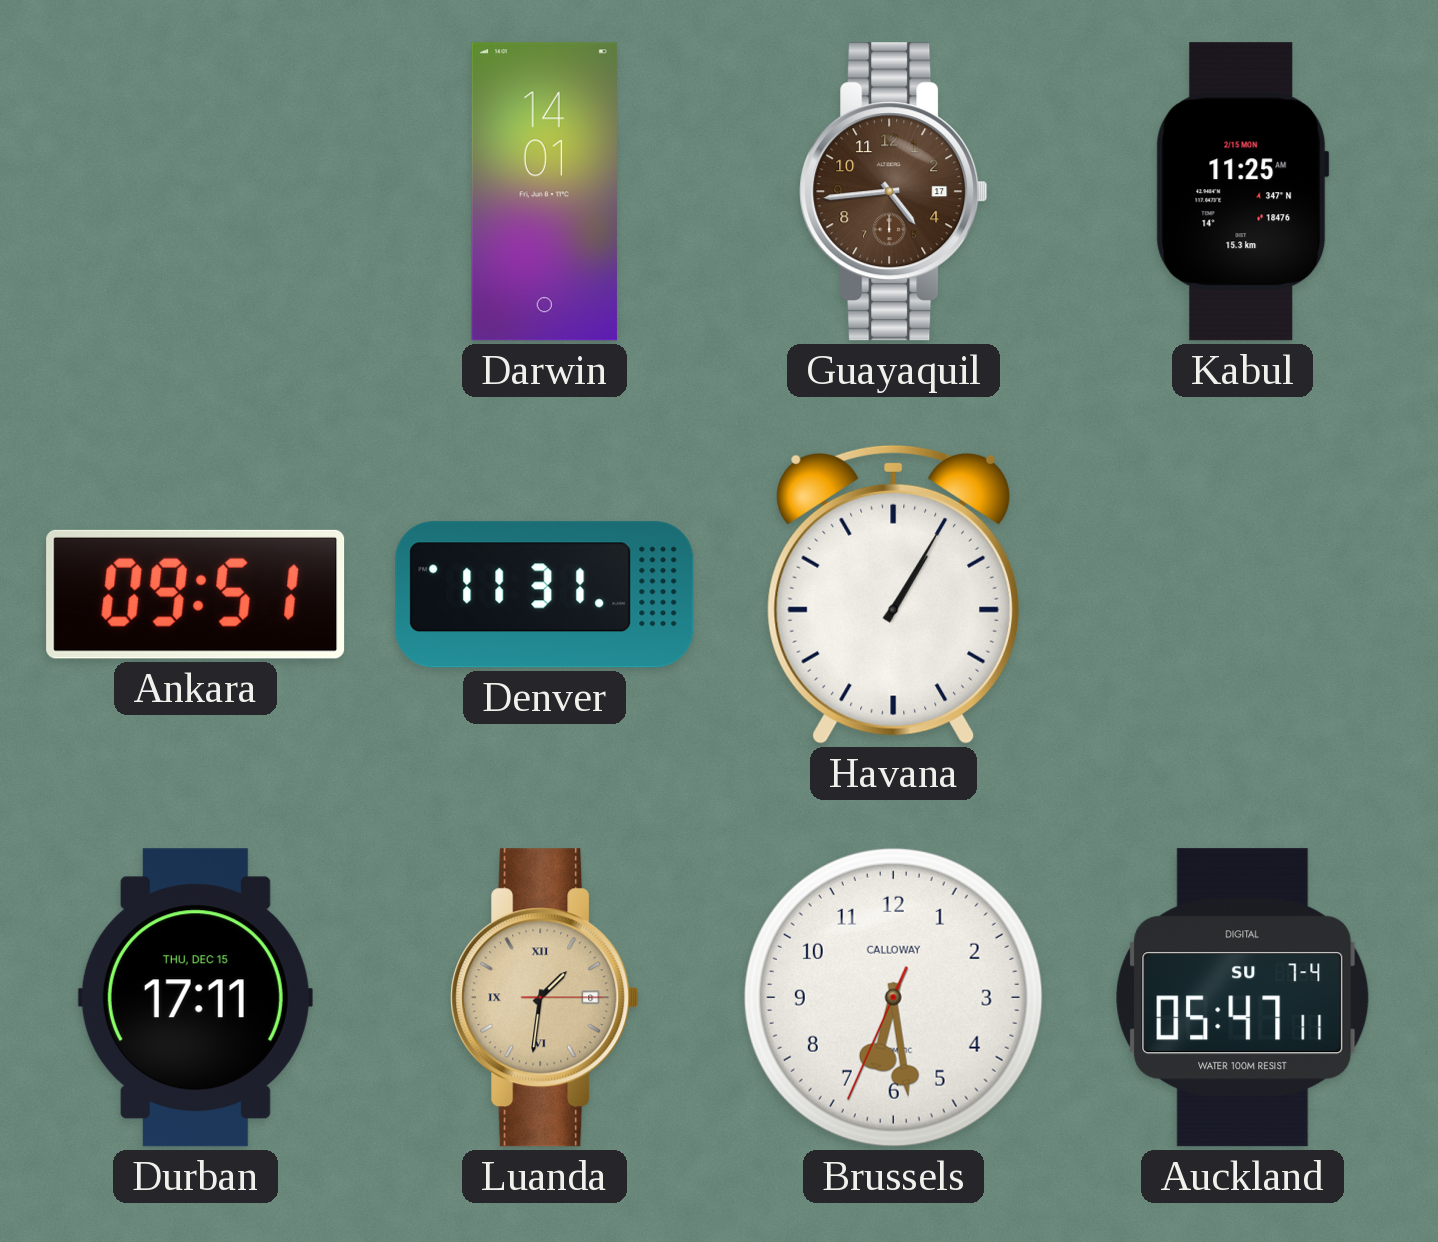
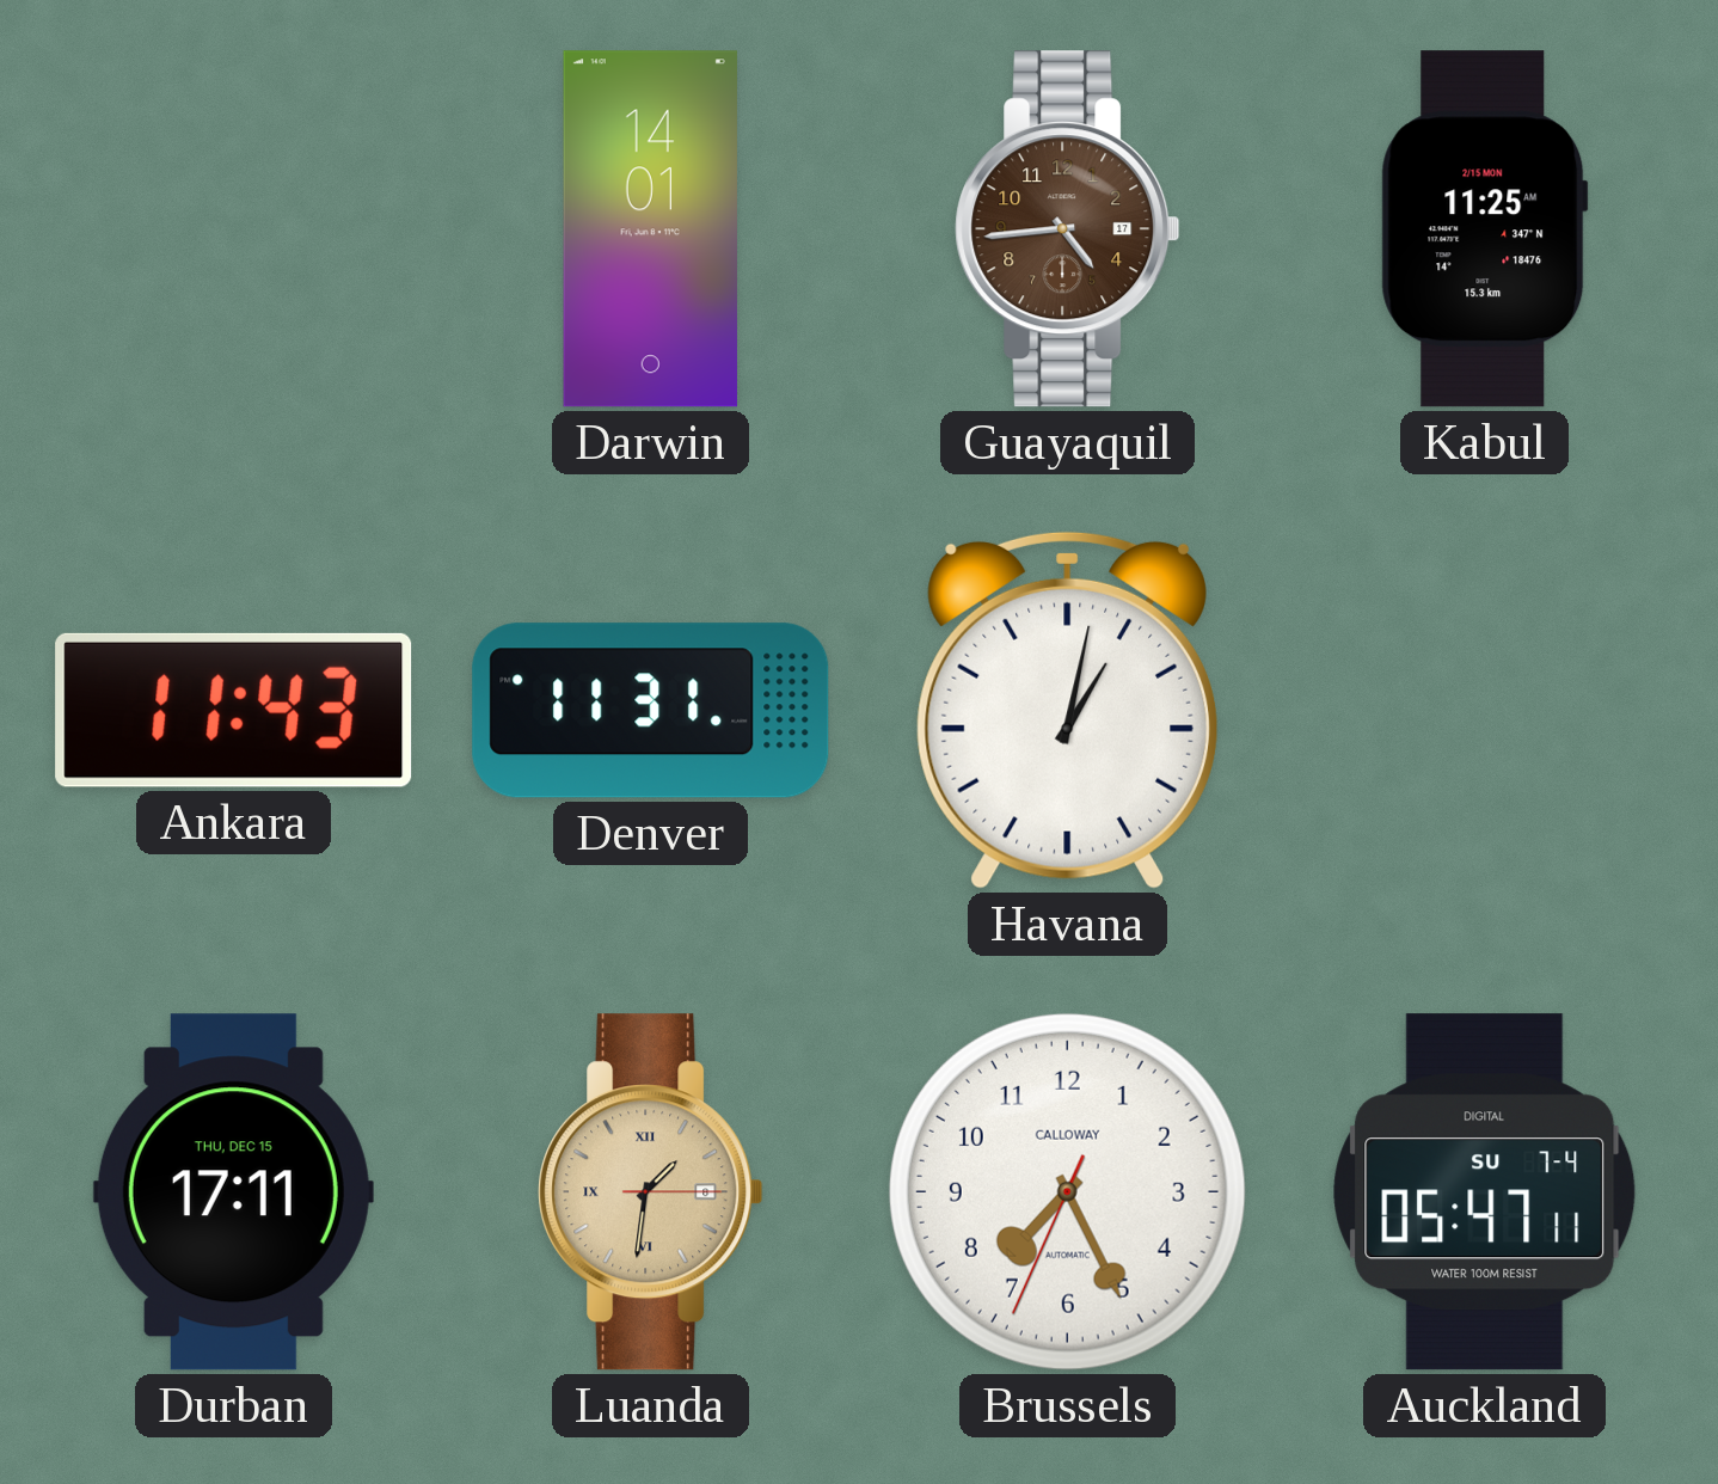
Ankara: 09:51 -> 11:43
Havana: 1:05 -> 1:02
Brussels: 6:28 -> 7:25
